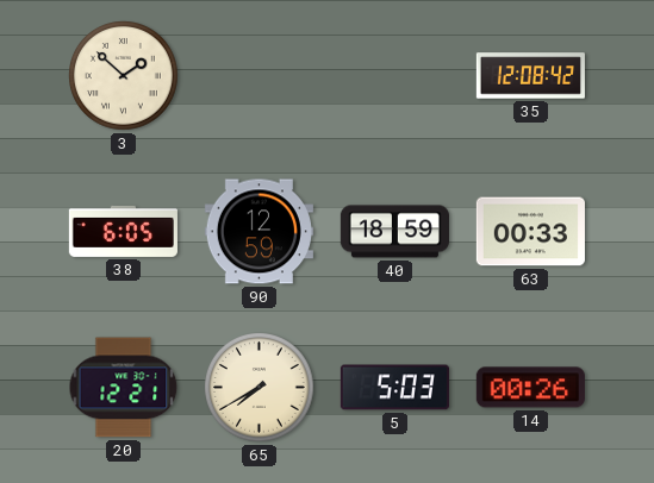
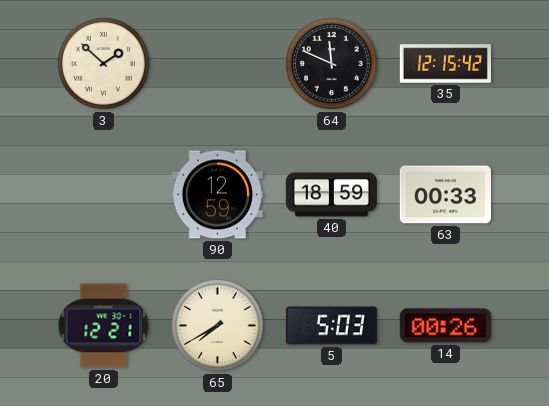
64: none -> 11:49
35: 12:08 -> 12:15
38: 6:05 -> none
